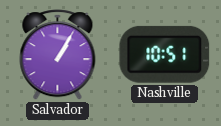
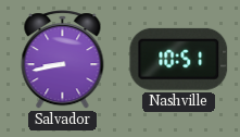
Salvador: 1:05 -> 8:43
